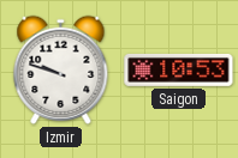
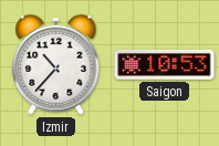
Izmir: 9:48 -> 10:37
